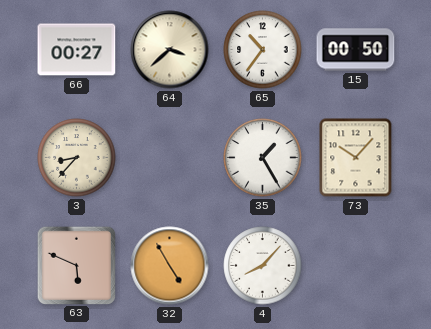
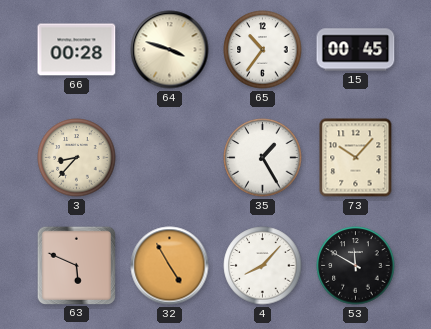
66: 00:27 -> 00:28
64: 3:38 -> 3:48
15: 00:50 -> 00:45
53: none -> 11:50
